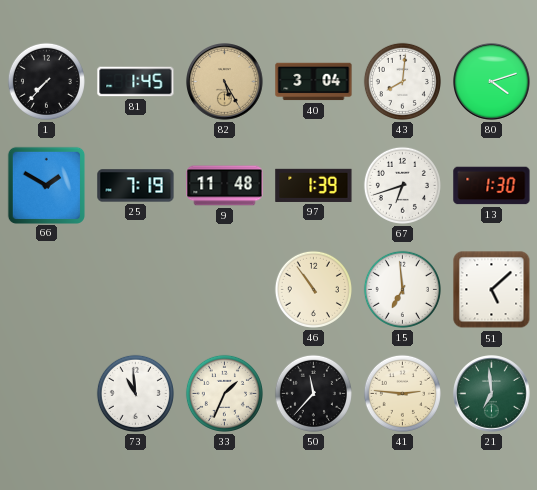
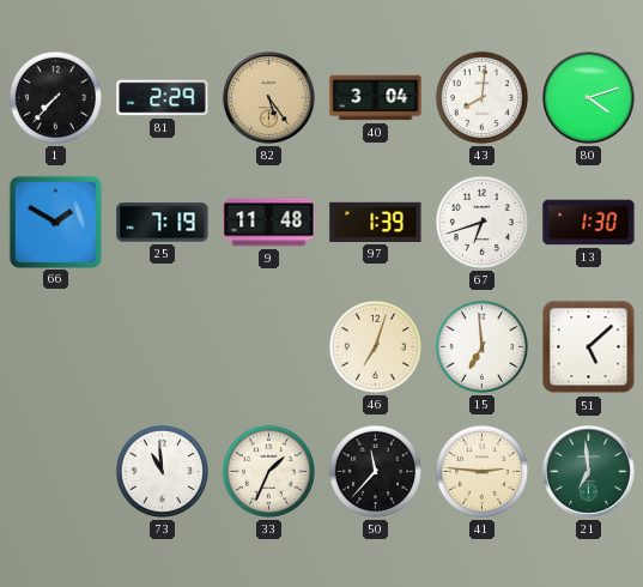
81: 1:45 -> 2:29
82: 5:25 -> 5:24
46: 10:54 -> 7:03
